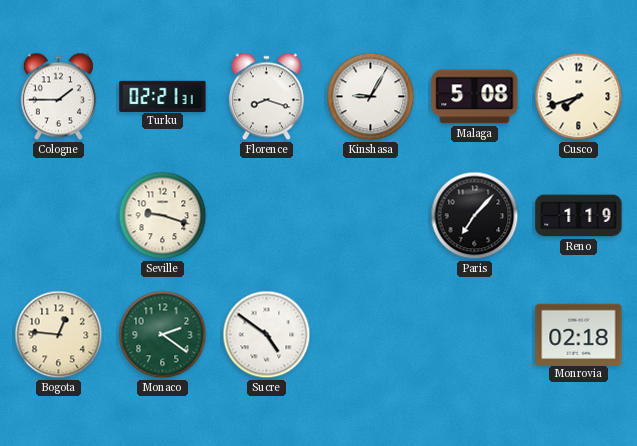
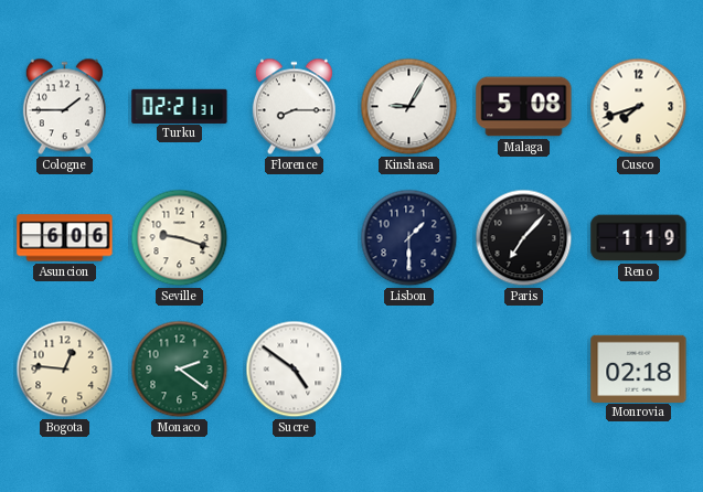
Florence: 8:18 -> 8:15
Asuncion: none -> 6:06
Lisbon: none -> 1:30
